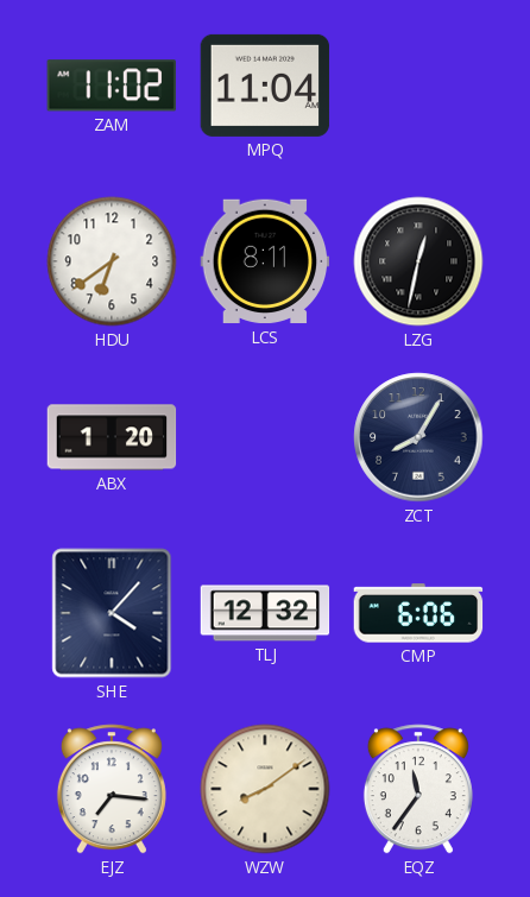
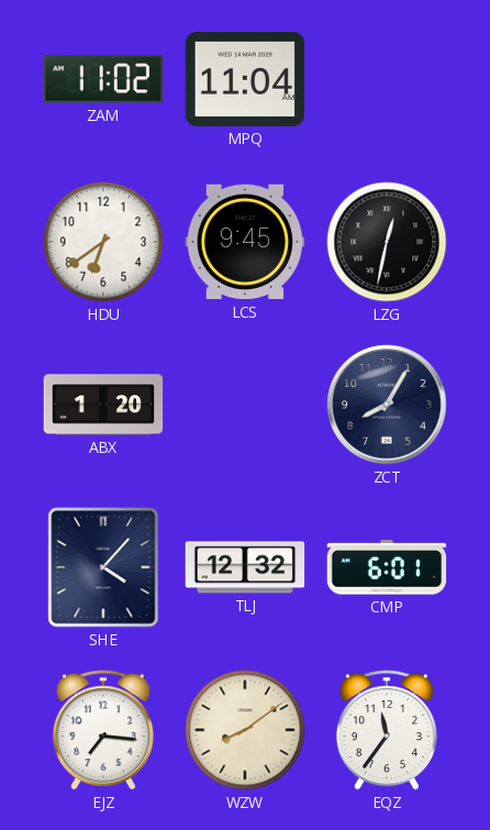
LCS: 8:11 -> 9:45
CMP: 6:06 -> 6:01
